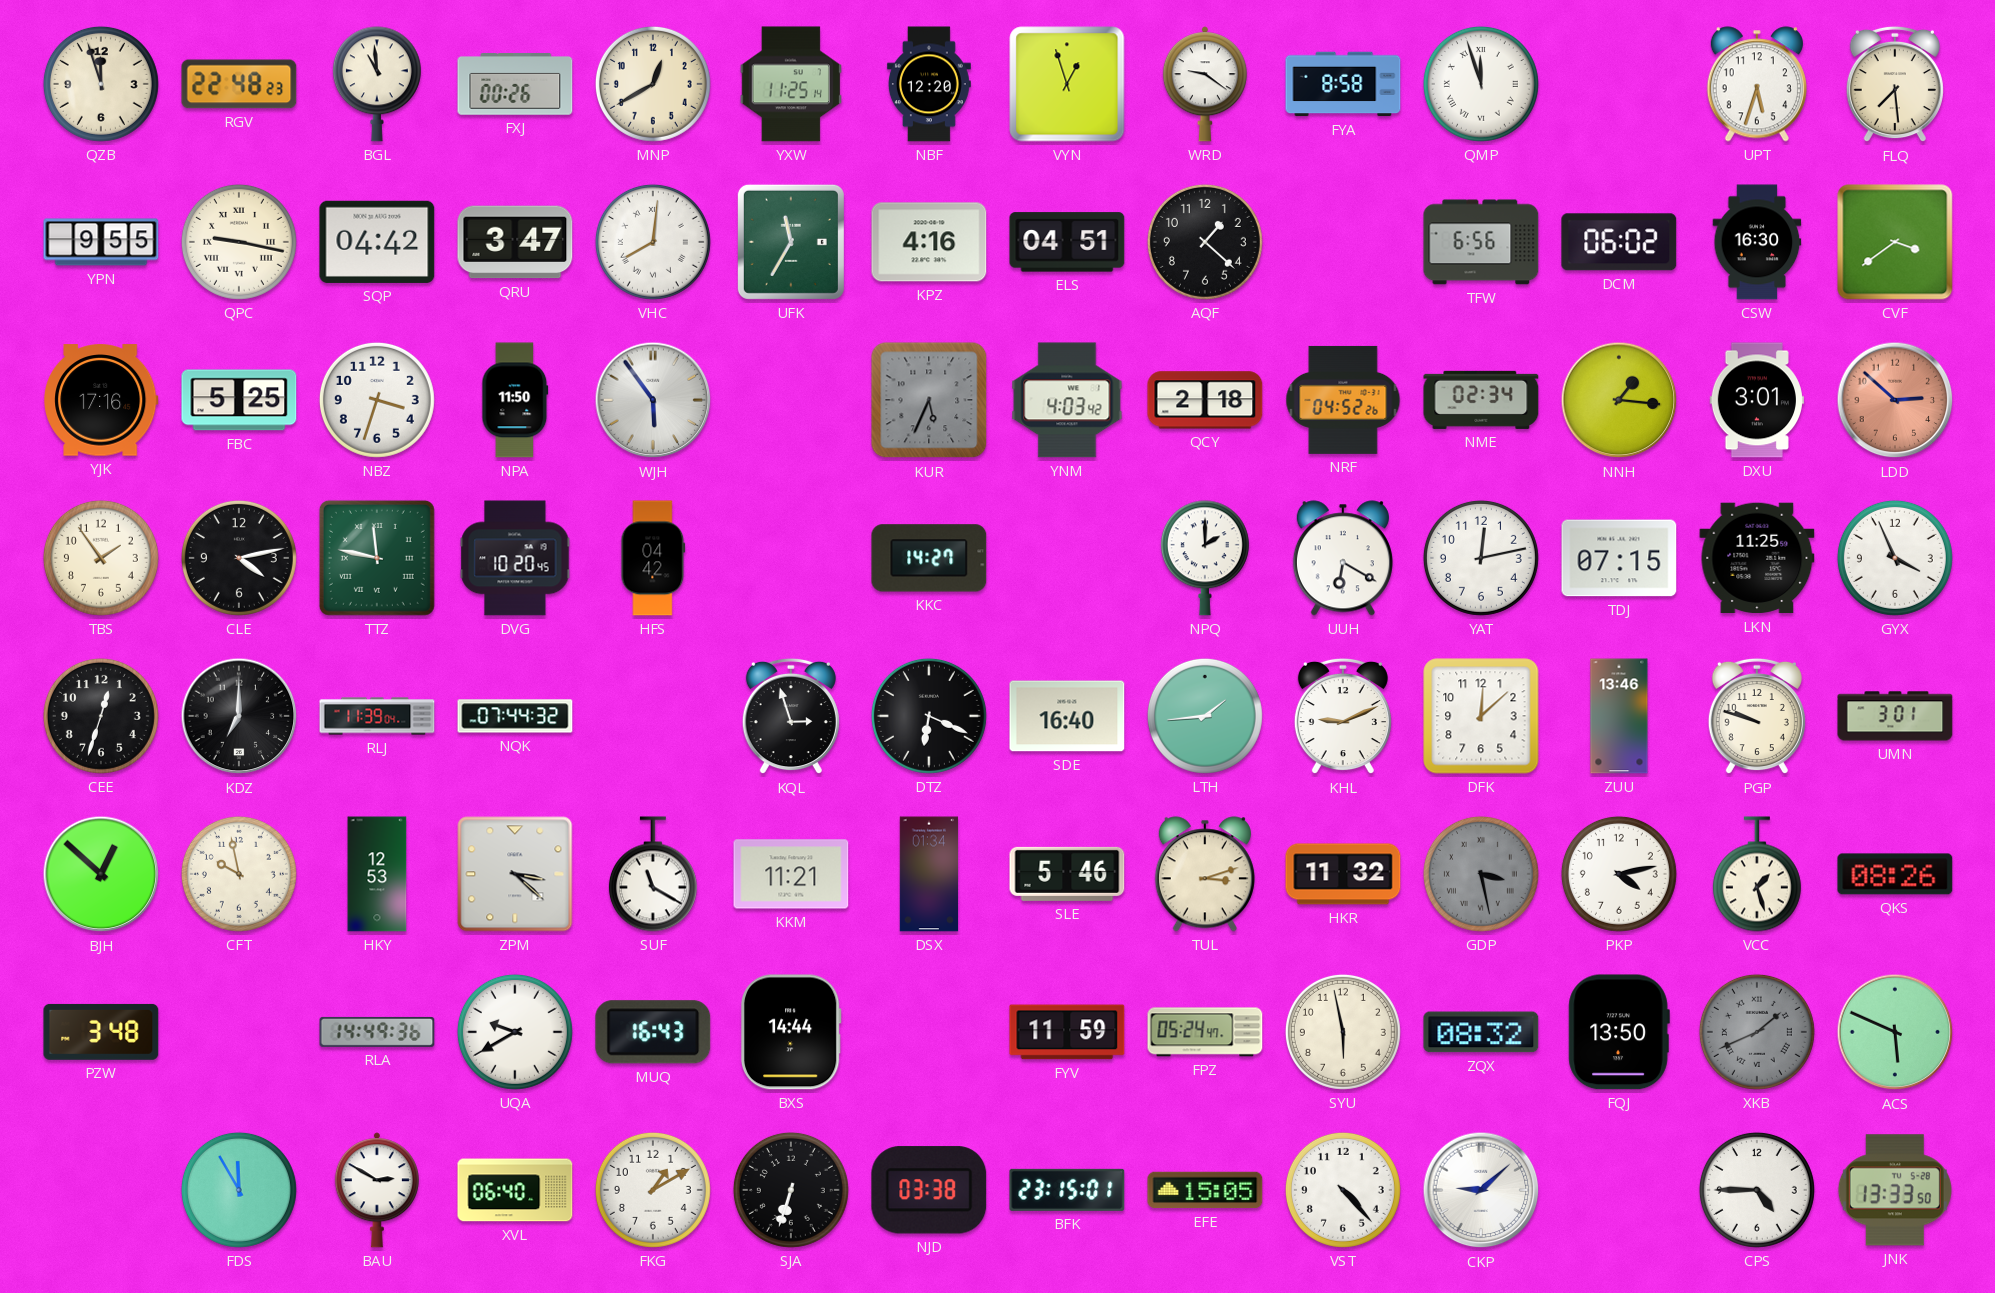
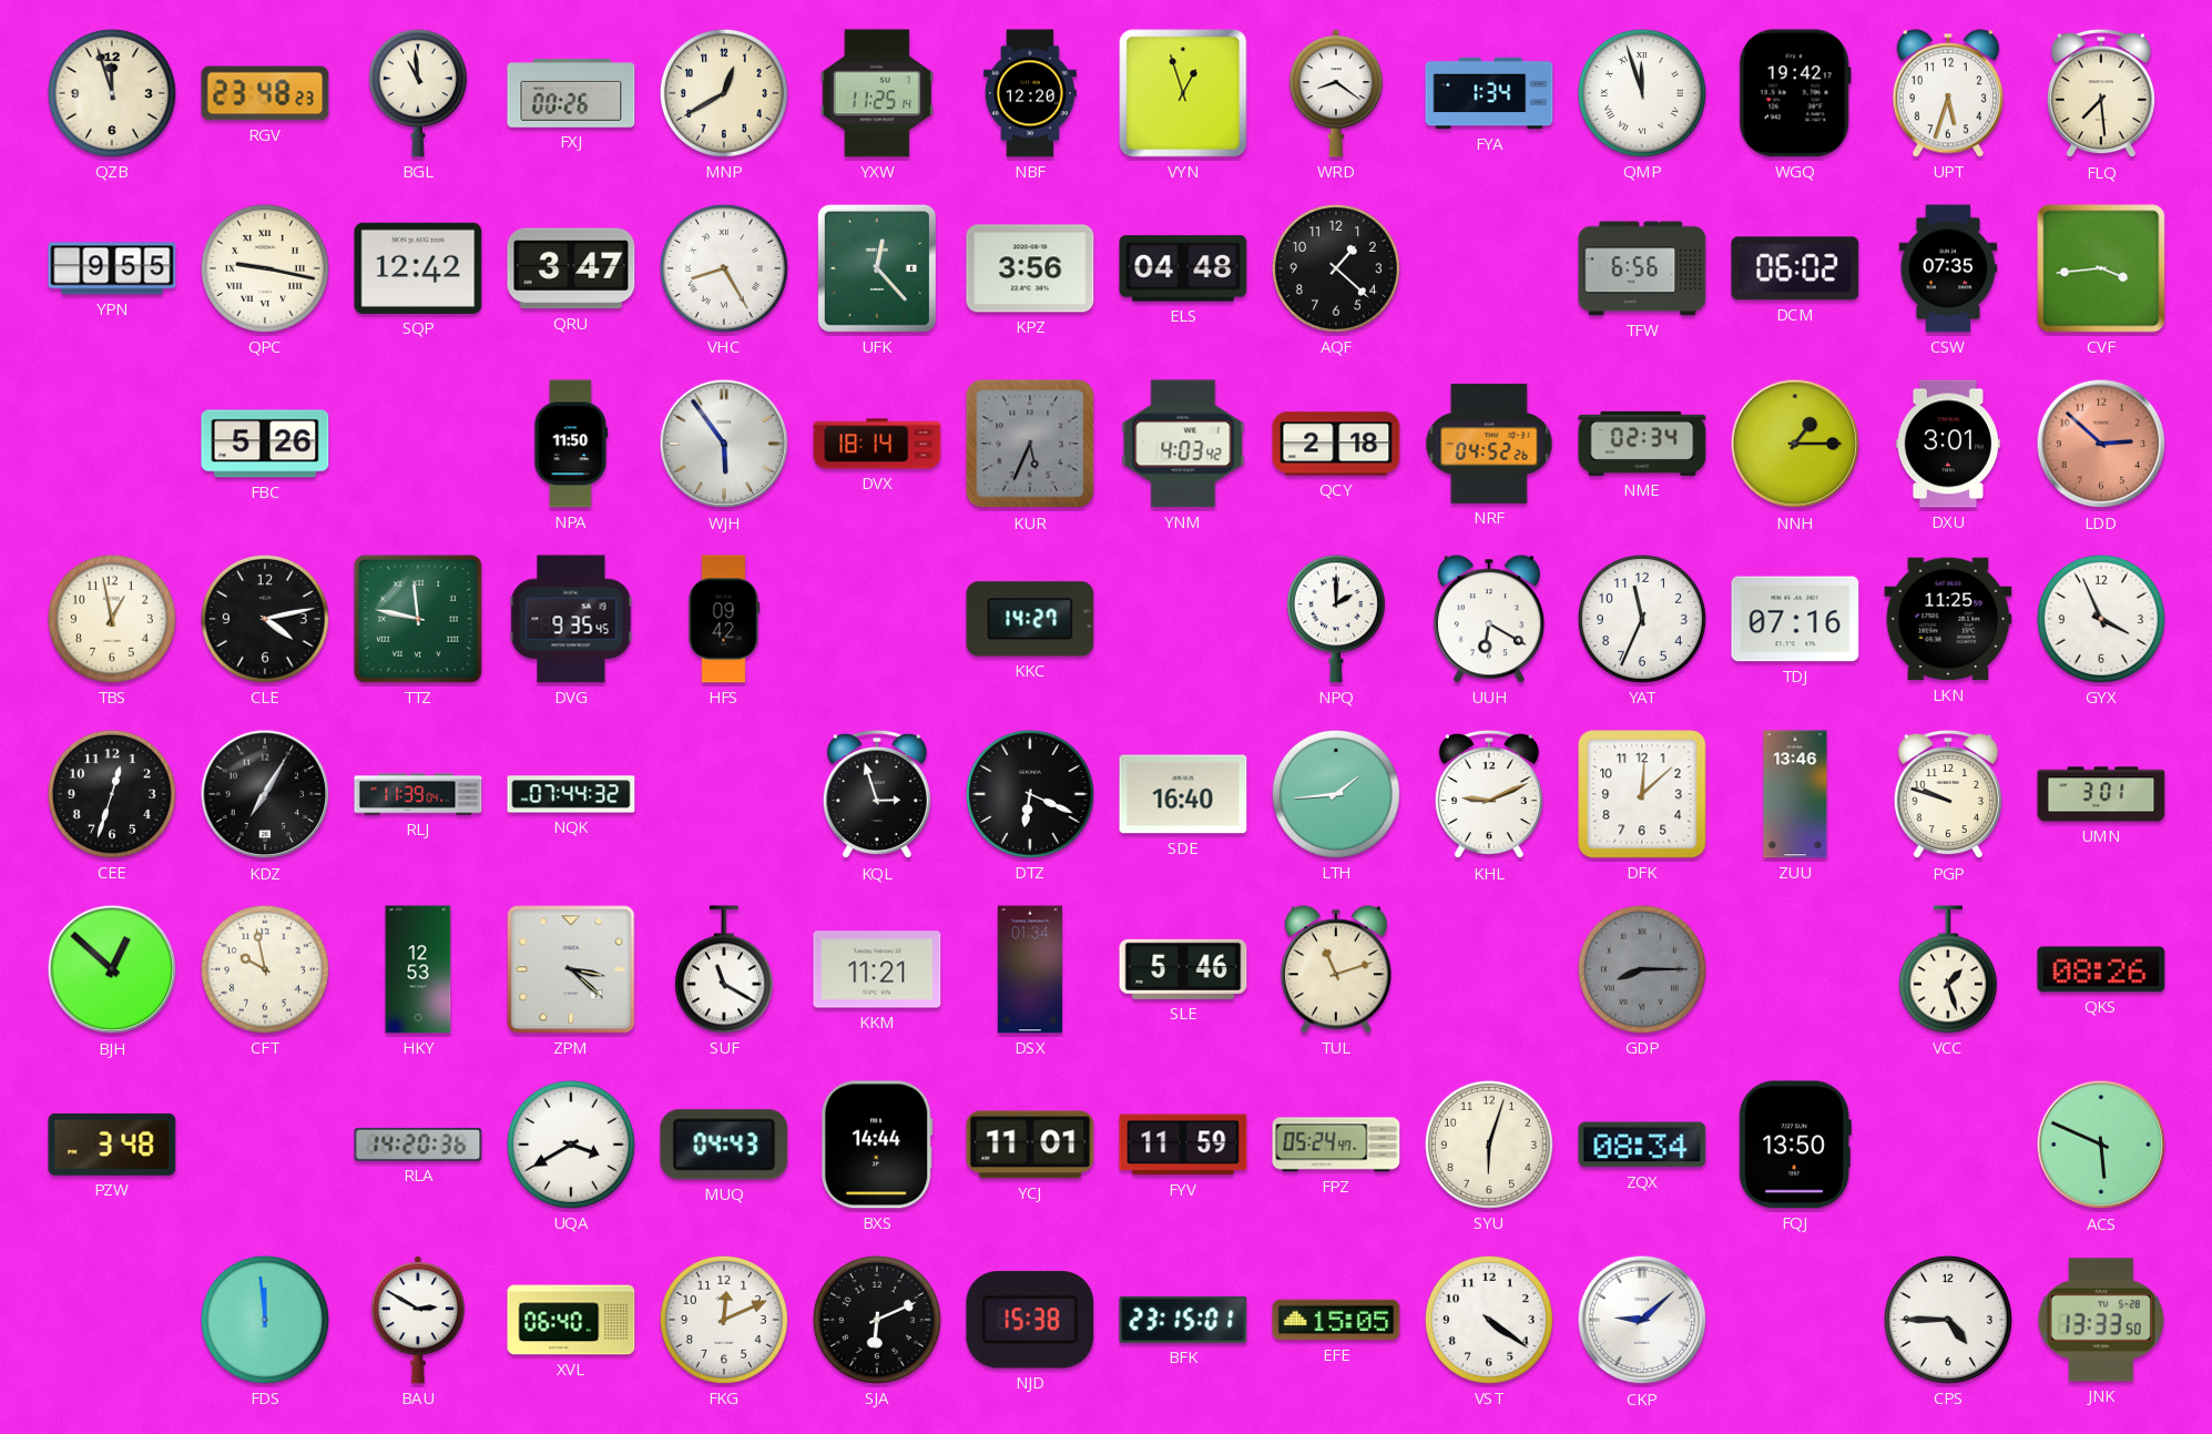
RGV: 22:48 -> 23:48
WRD: 9:21 -> 8:21
FYA: 8:58 -> 1:34
WGQ: none -> 19:42
SQP: 04:42 -> 12:42
VHC: 8:01 -> 8:25
UFK: 11:35 -> 12:23
KPZ: 4:16 -> 3:56
ELS: 04:51 -> 04:48
CSW: 16:30 -> 07:35
CVF: 3:39 -> 3:44
YJK: 17:16 -> none
FBC: 5:25 -> 5:26
NBZ: 3:33 -> none
DVX: none -> 18:14
NNH: 1:16 -> 1:15
TBS: 1:54 -> 12:58
DVG: 10:20 -> 9:35
HFS: 04:42 -> 09:42
YAT: 12:13 -> 11:34
TDJ: 07:15 -> 07:16
KDZ: 7:00 -> 7:05
TUL: 3:12 -> 11:12
HKR: 11:32 -> none
GDP: 3:28 -> 8:15
PKP: 4:13 -> none
RLA: 14:49 -> 14:20
UQA: 9:40 -> 3:40
MUQ: 16:43 -> 04:43
YCJ: none -> 11:01
SYU: 5:58 -> 6:03
ZQX: 08:32 -> 08:34
XKB: 1:41 -> none
FDS: 11:55 -> 11:59
FKG: 1:10 -> 12:11
SJA: 6:33 -> 6:11
NJD: 03:38 -> 15:38
VST: 4:23 -> 4:21
